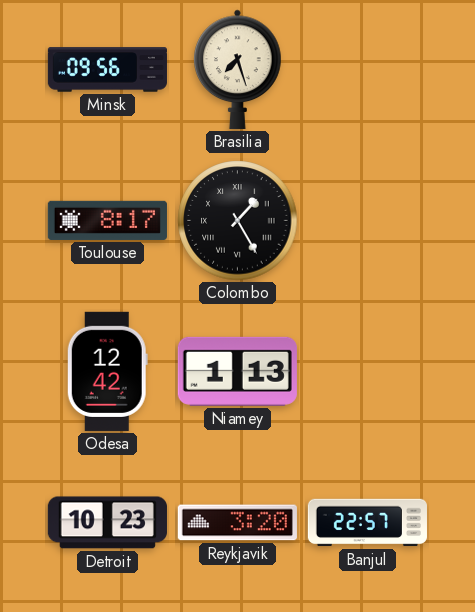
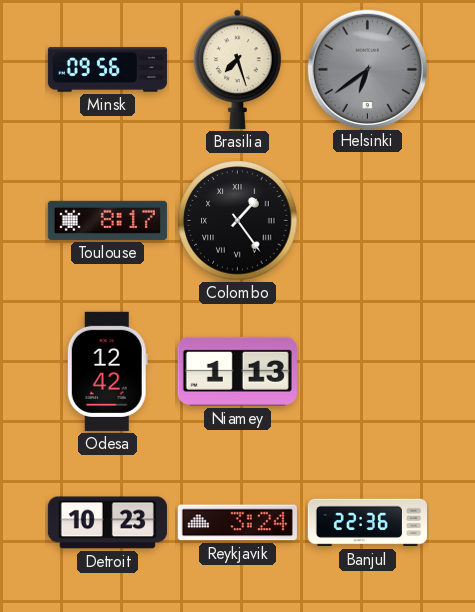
Helsinki: none -> 6:39
Colombo: 1:25 -> 1:24
Reykjavik: 3:20 -> 3:24
Banjul: 22:57 -> 22:36
